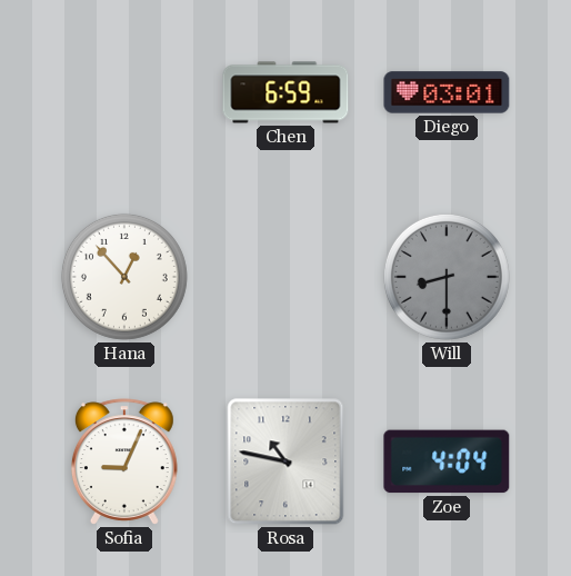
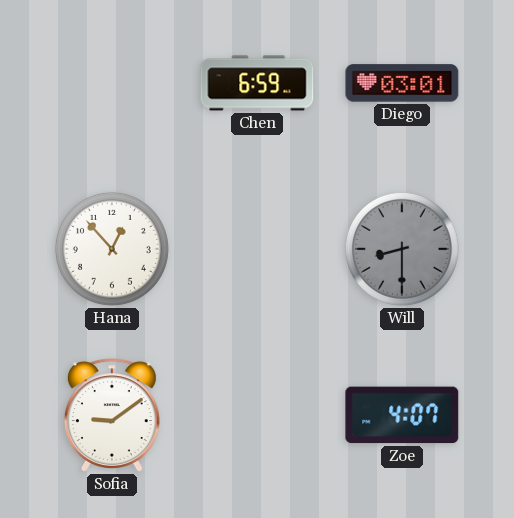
Sofia: 9:04 -> 9:09
Rosa: 10:47 -> none
Zoe: 4:04 -> 4:07
